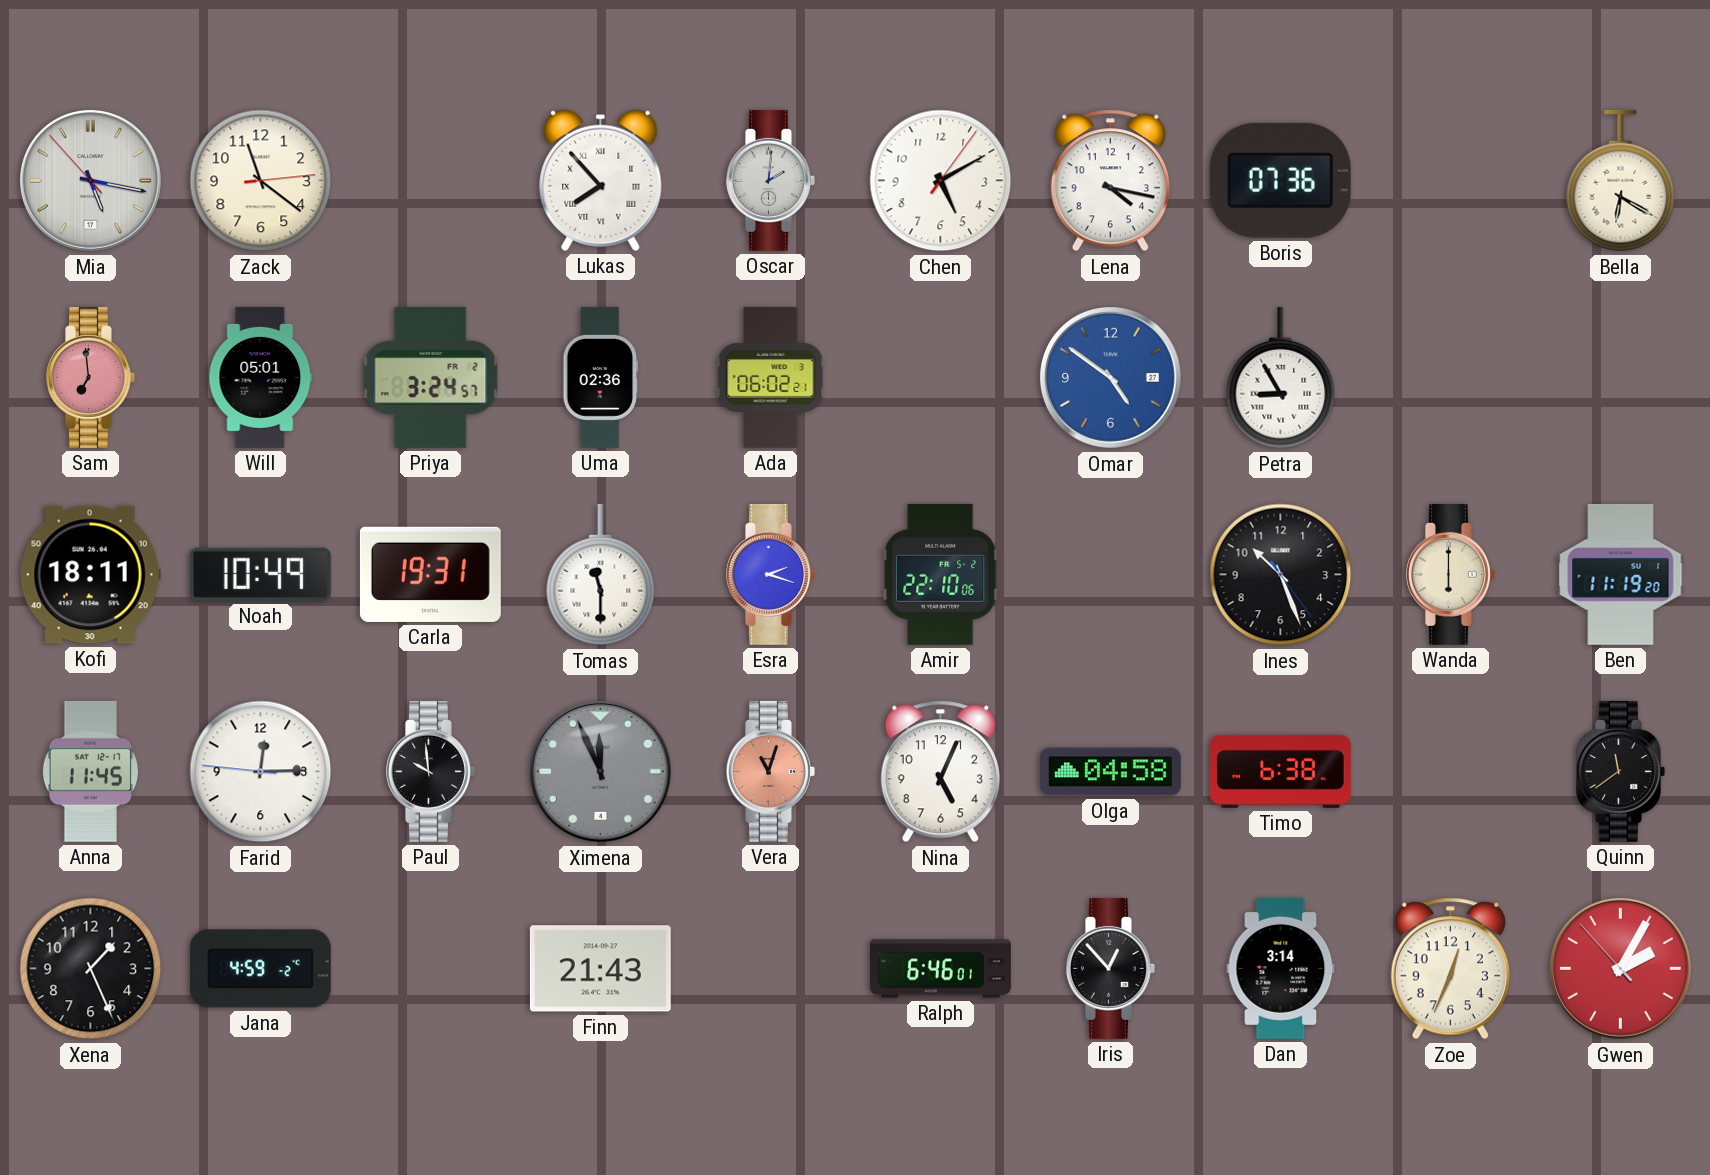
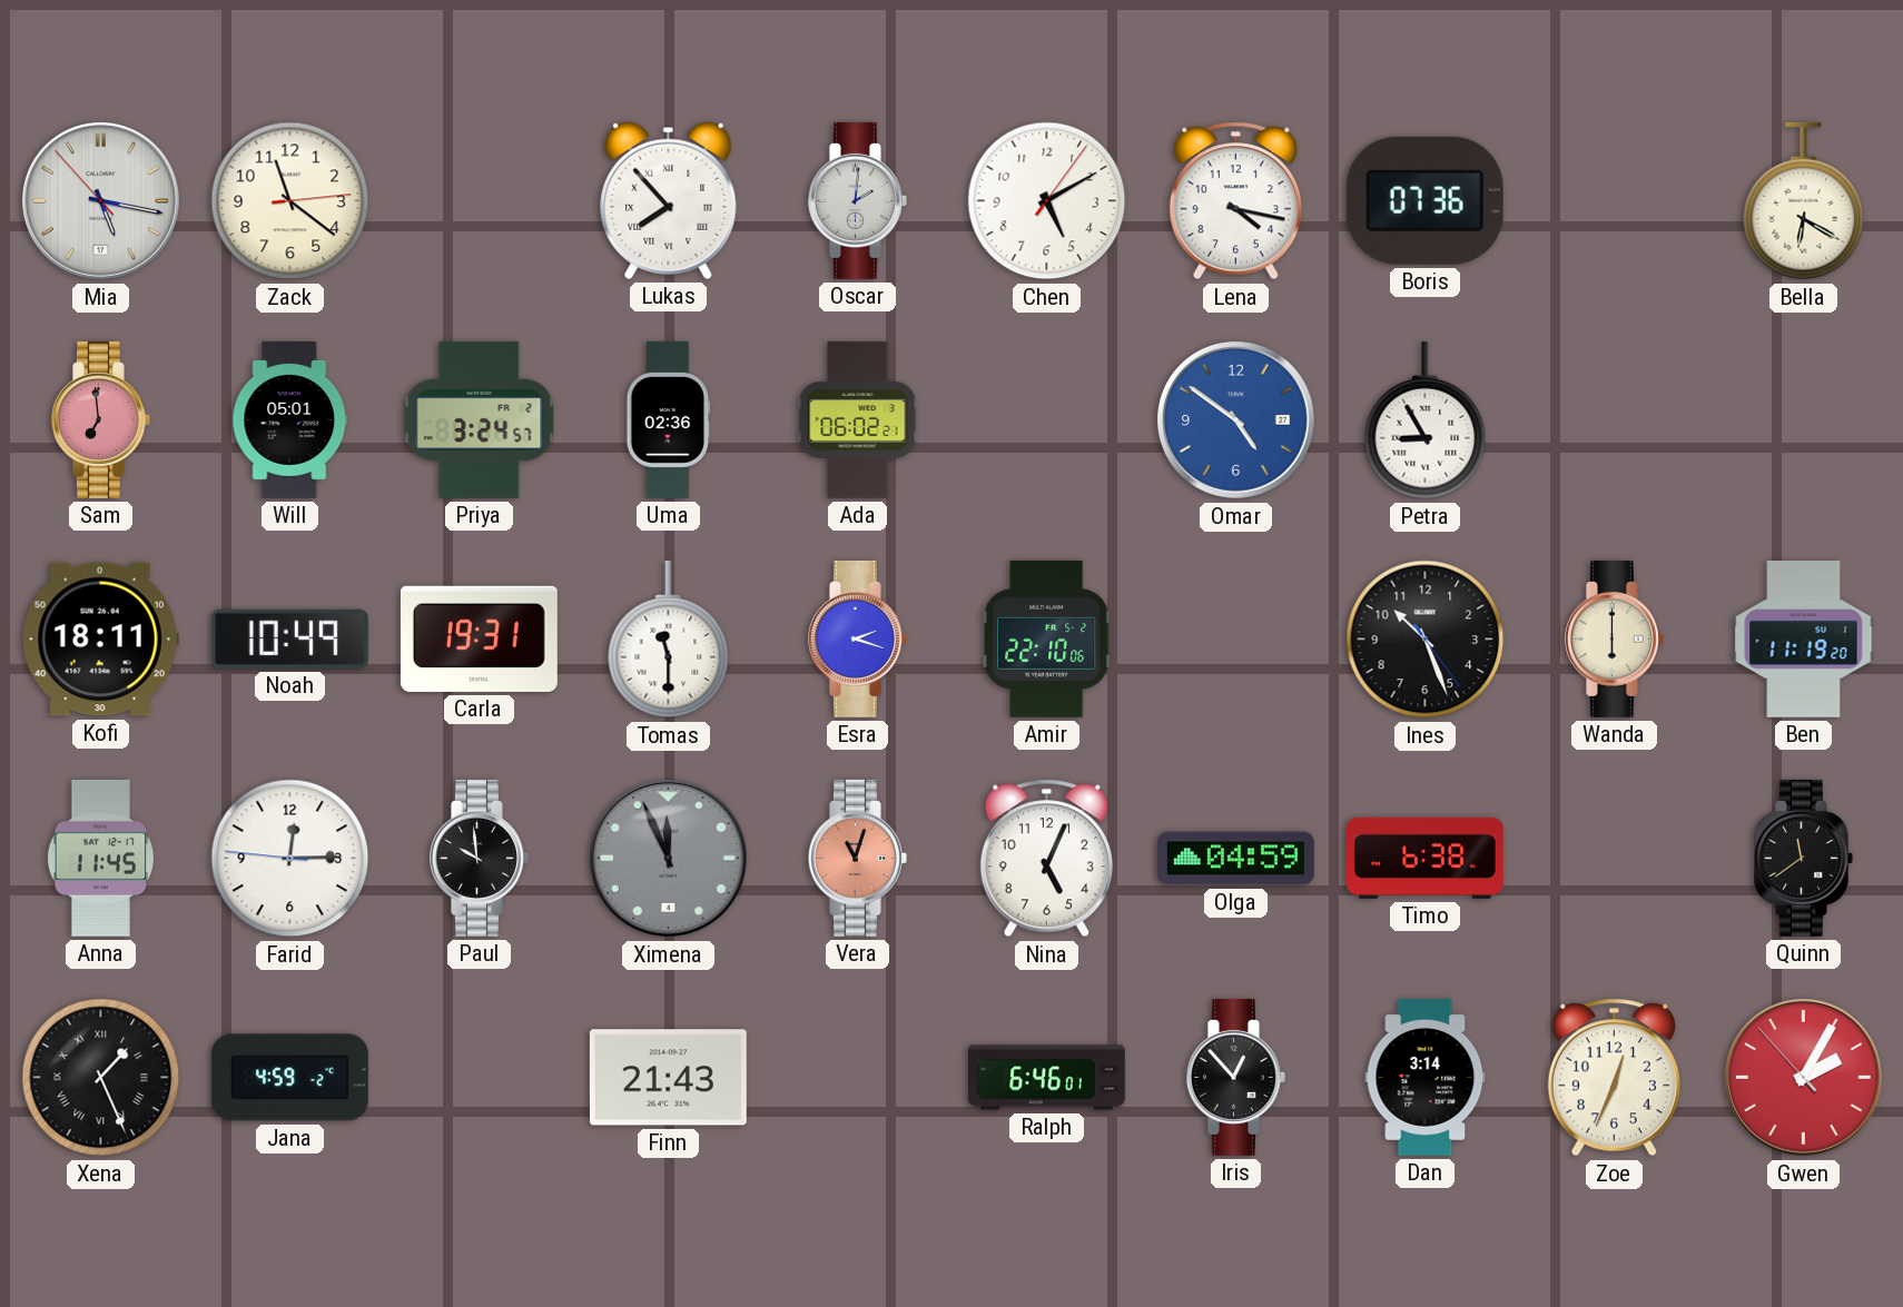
Olga: 04:58 -> 04:59
Xena numerals: Arabic -> Roman
